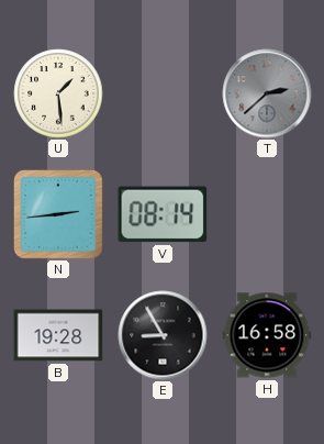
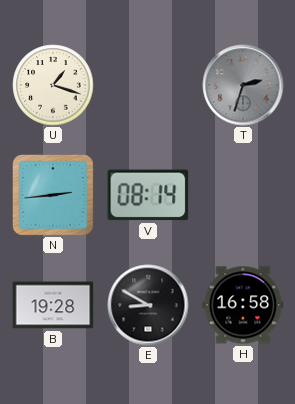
U: 1:29 -> 1:18
T: 2:38 -> 2:33
E: 8:55 -> 8:50
